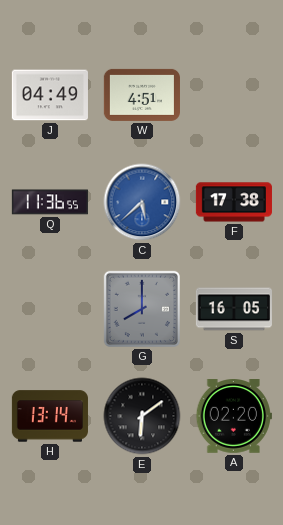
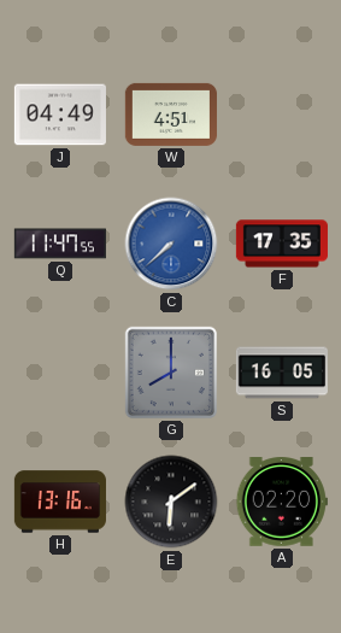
Q: 11:36 -> 11:47
C: 5:38 -> 7:38
F: 17:38 -> 17:35
H: 13:14 -> 13:16
